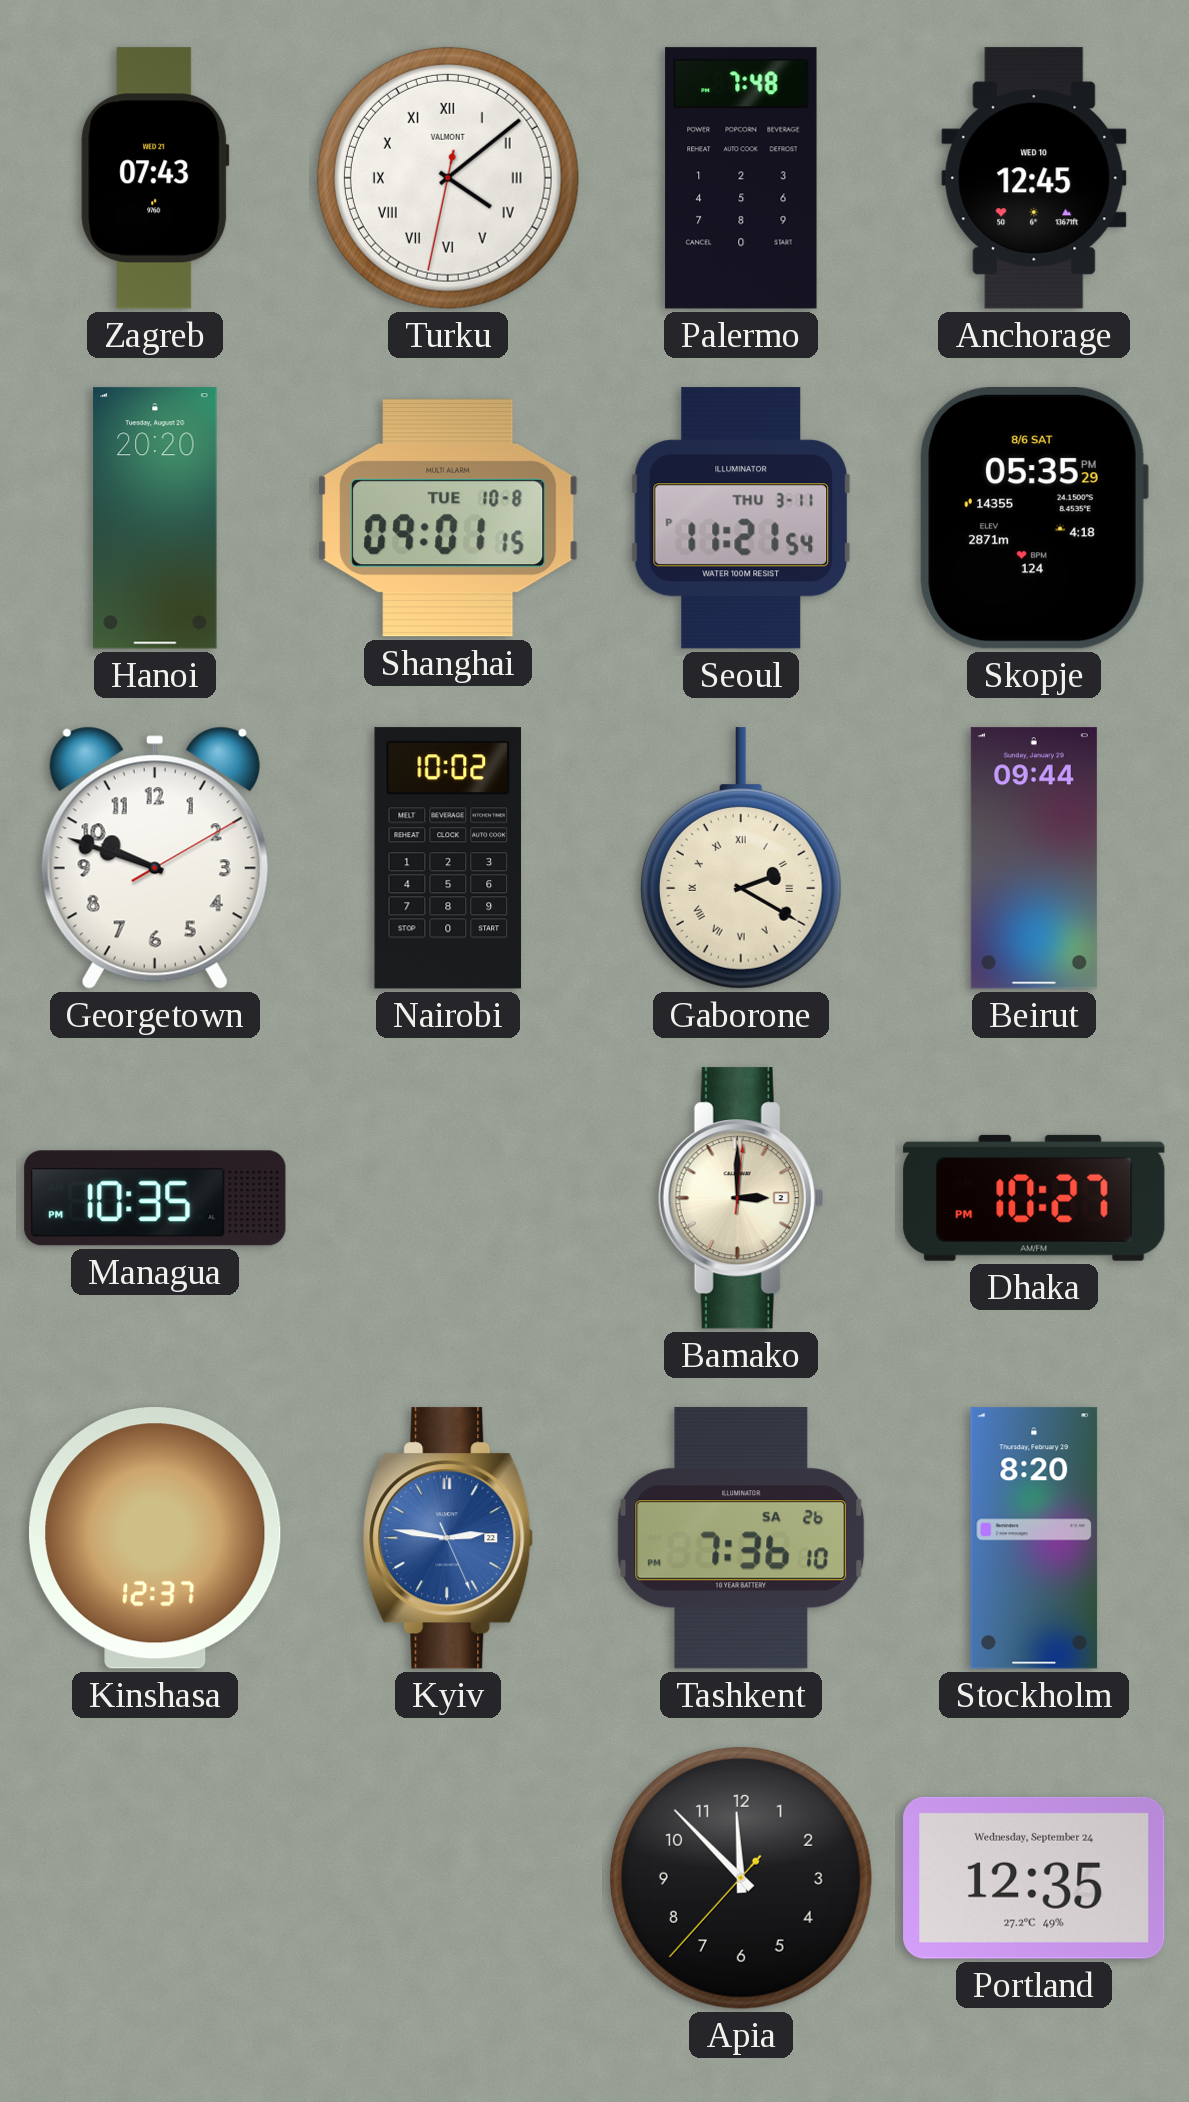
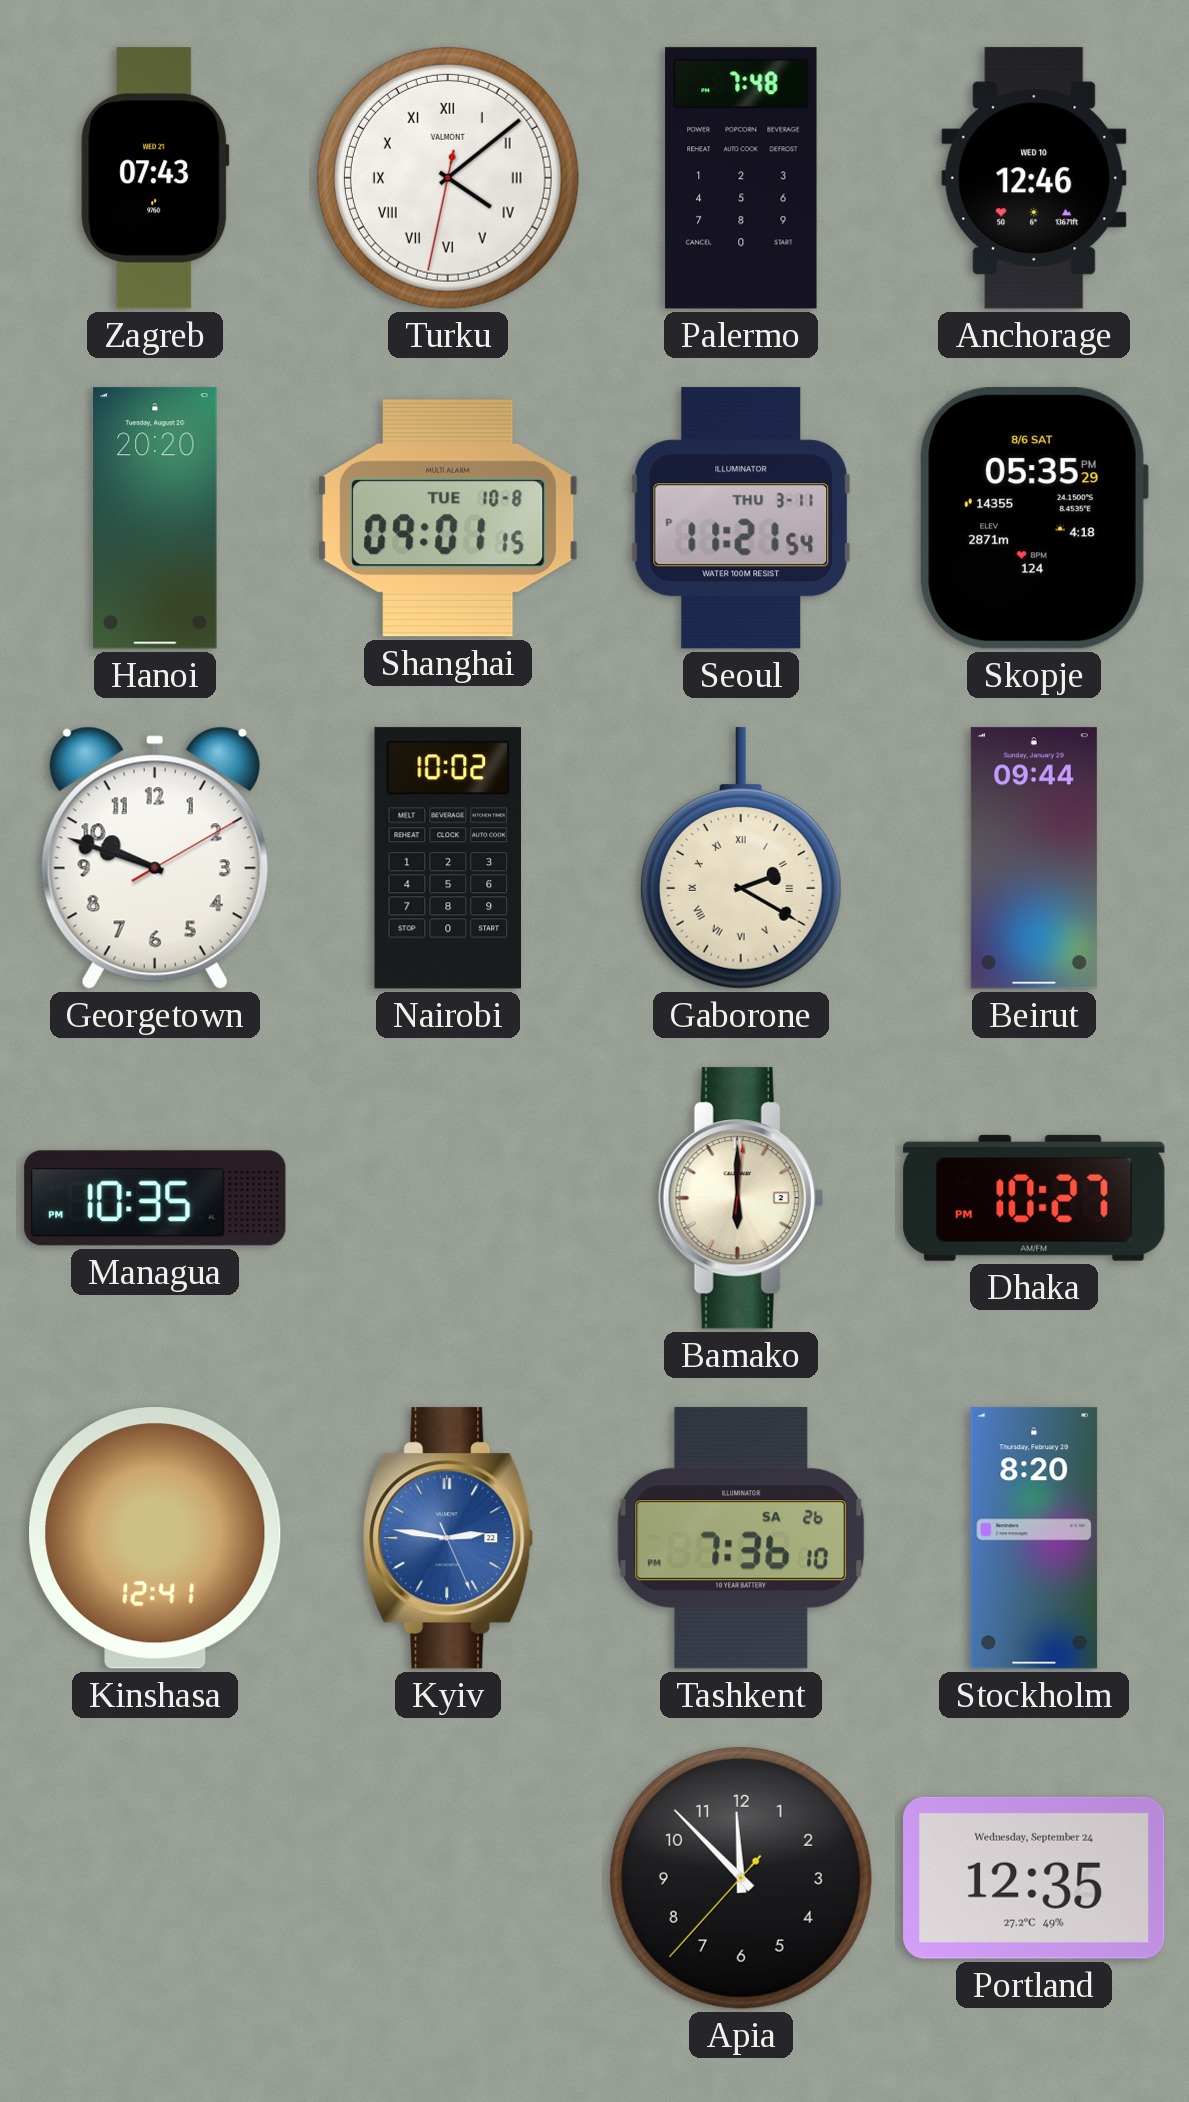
Anchorage: 12:45 -> 12:46
Bamako: 3:00 -> 6:00
Kinshasa: 12:37 -> 12:41
